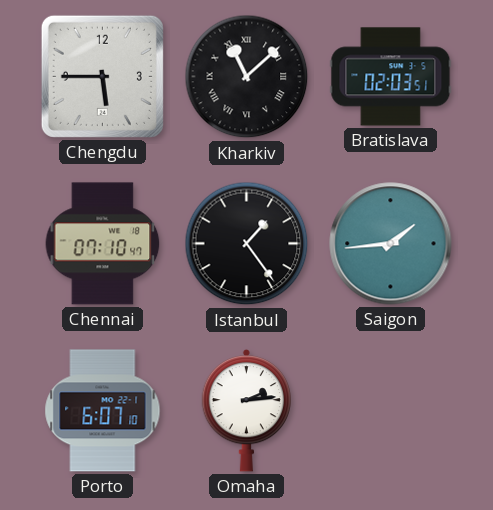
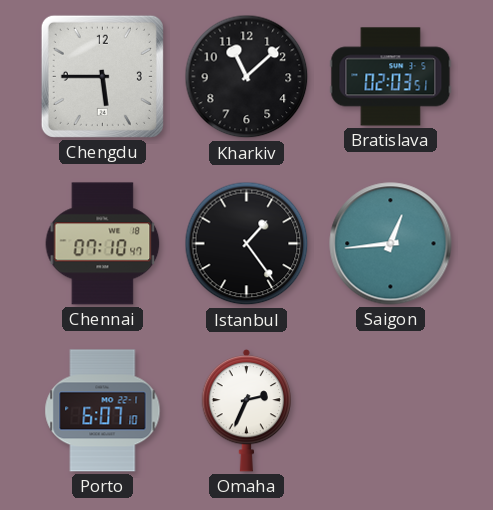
Kharkiv numerals: Roman -> Arabic
Saigon: 1:44 -> 12:44
Omaha: 2:14 -> 2:34
